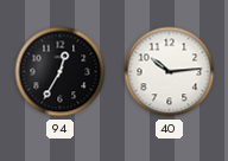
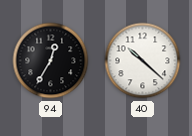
40: 10:14 -> 10:22
